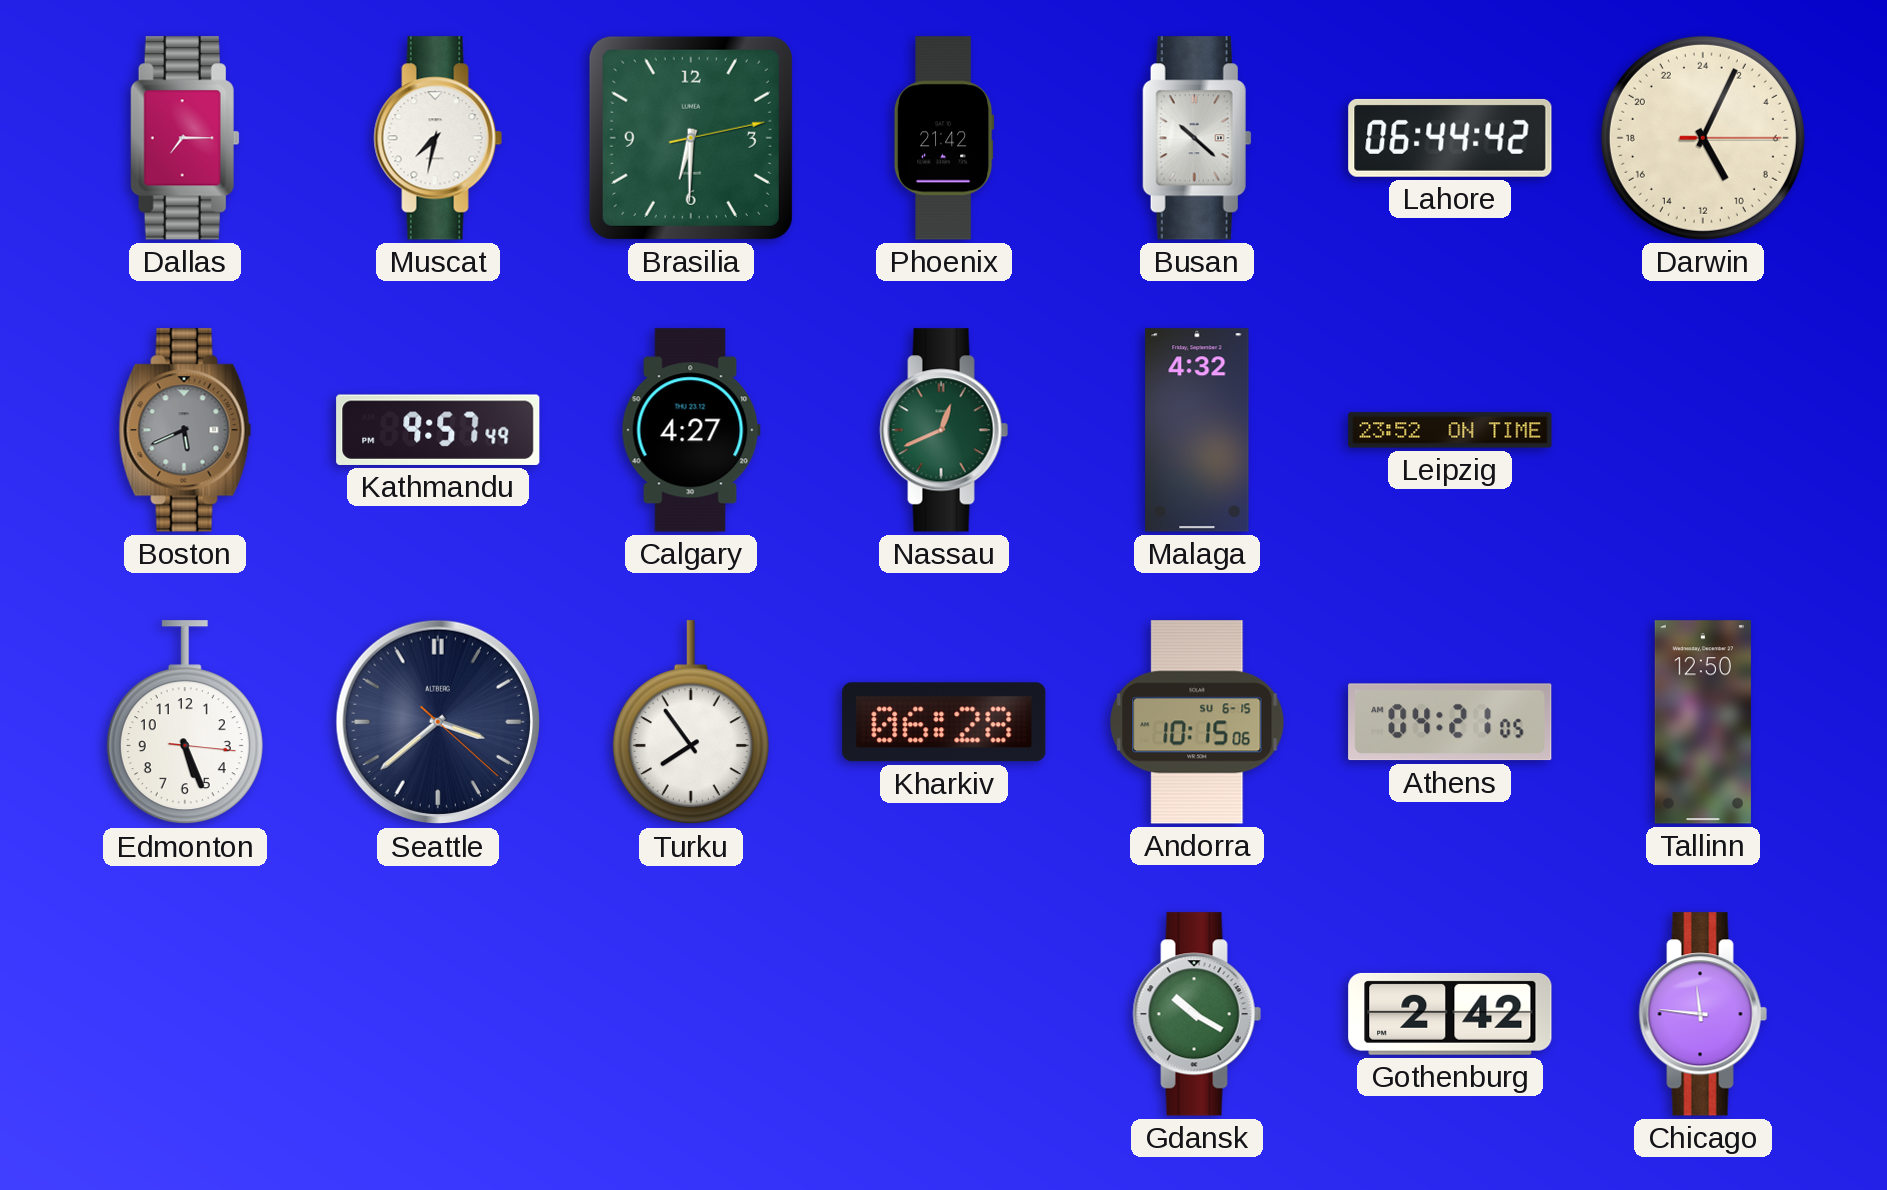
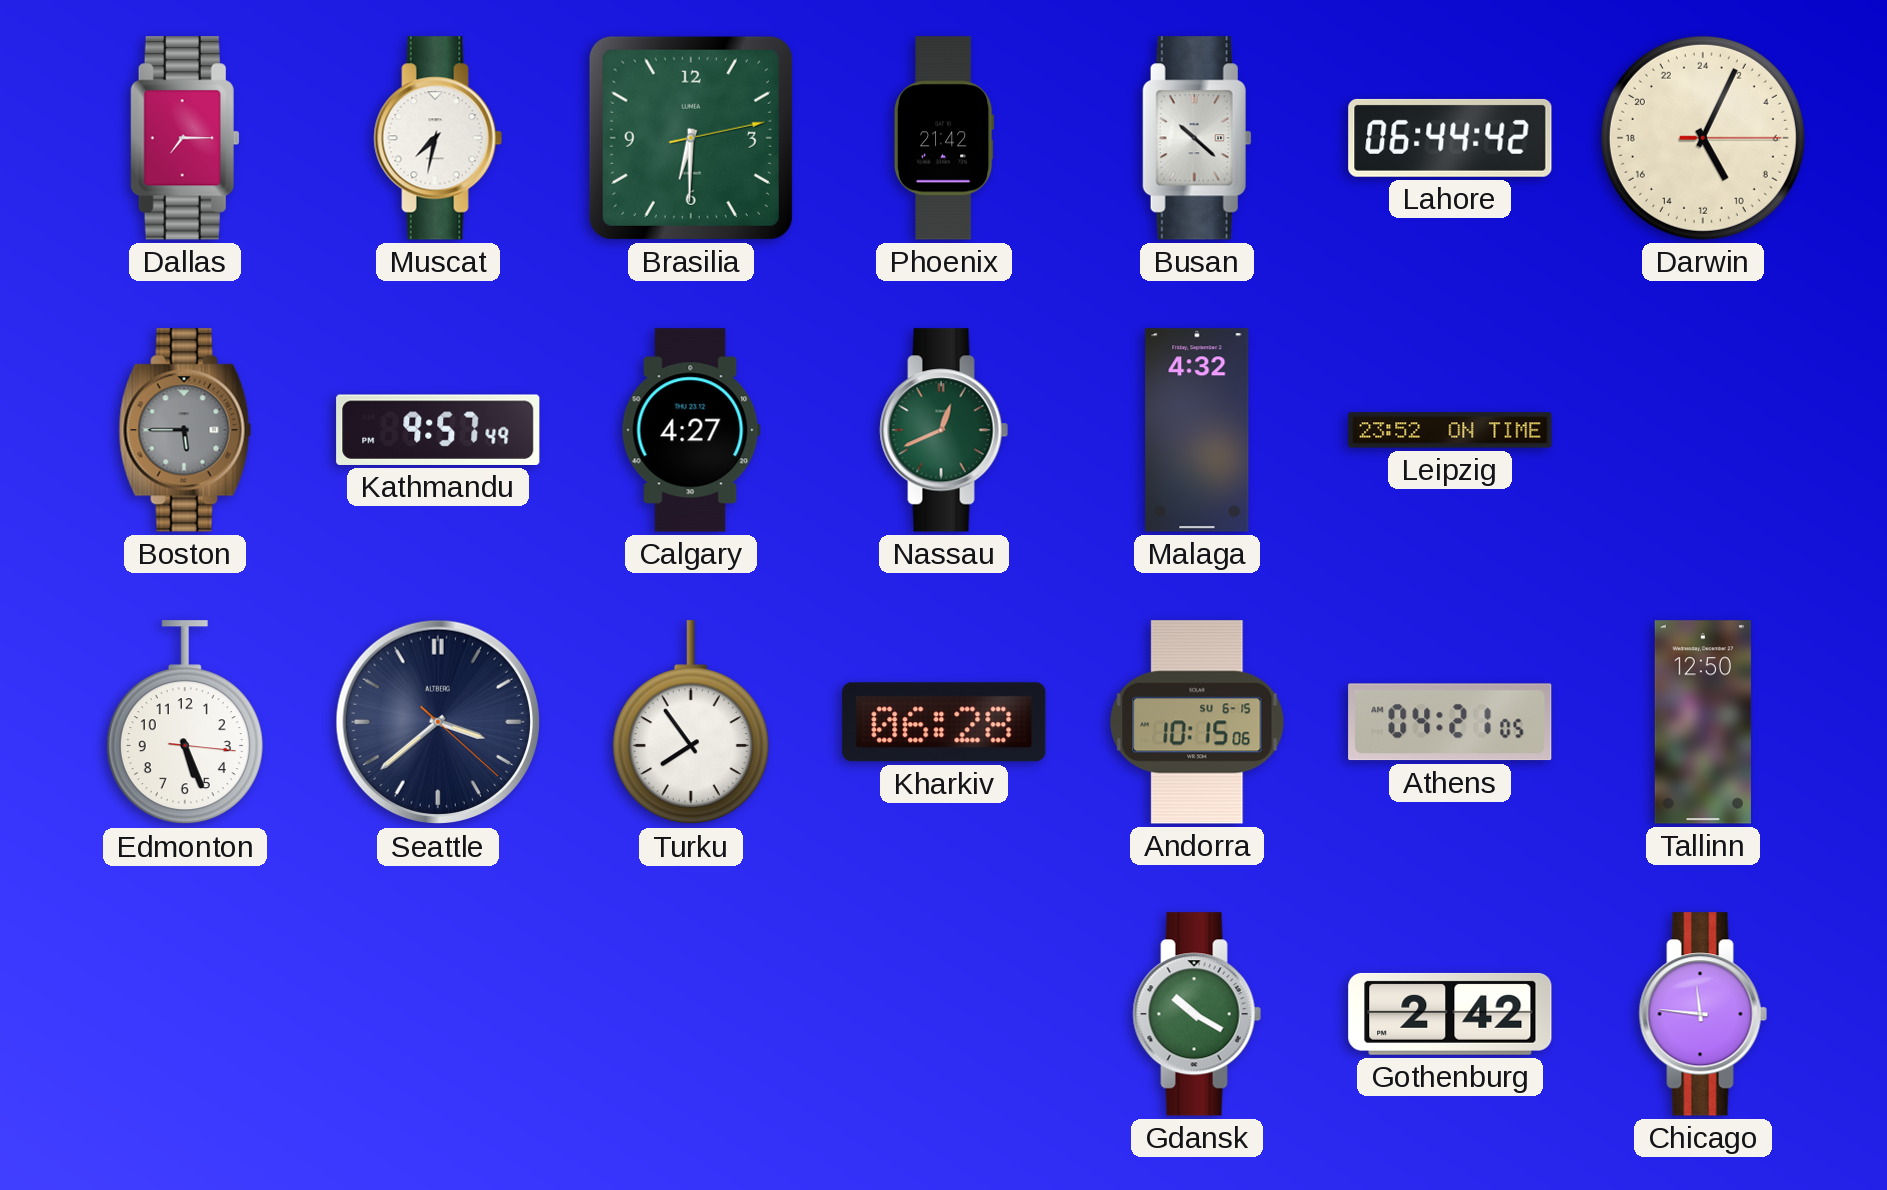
Boston: 5:41 -> 5:45
